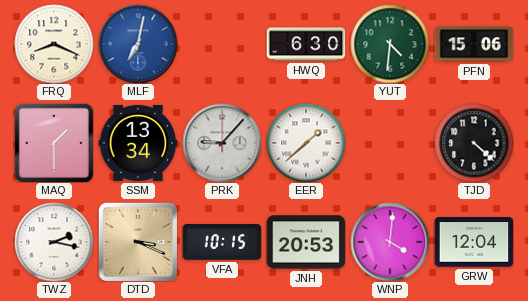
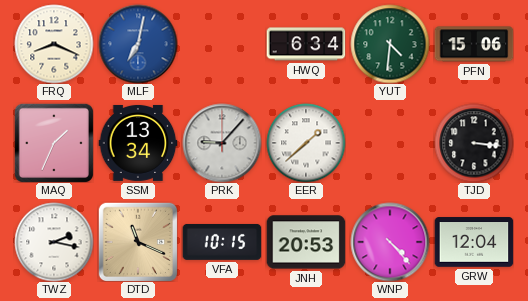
HWQ: 6:30 -> 6:34
MAQ: 1:30 -> 1:34
TJD: 4:22 -> 3:16
DTD: 3:19 -> 11:19
WNP: 4:01 -> 4:23
